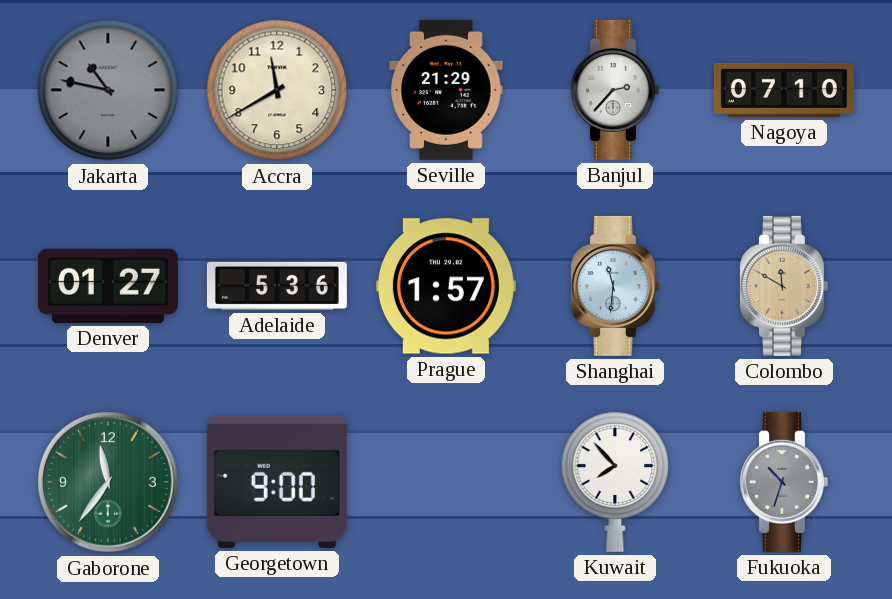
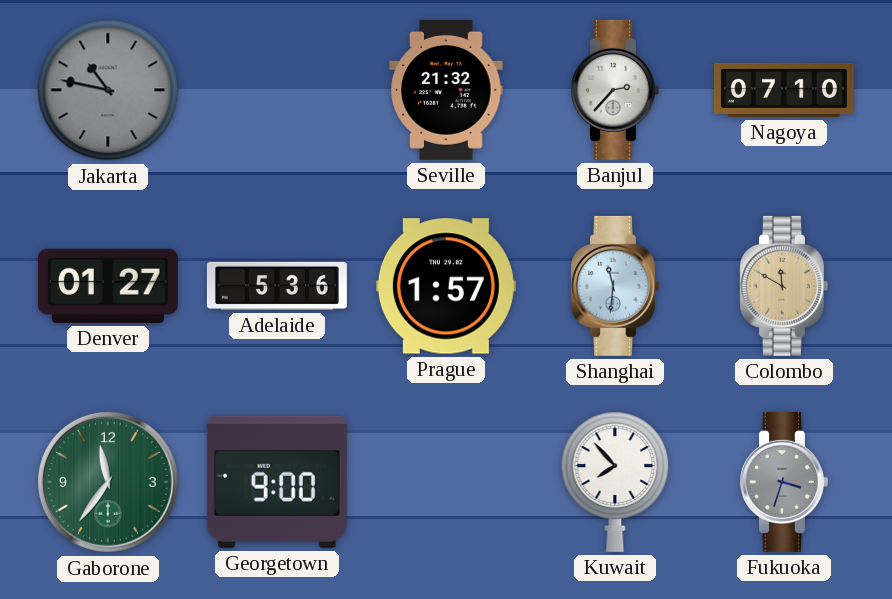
Accra: 11:40 -> none
Seville: 21:29 -> 21:32
Fukuoka: 10:33 -> 3:33
